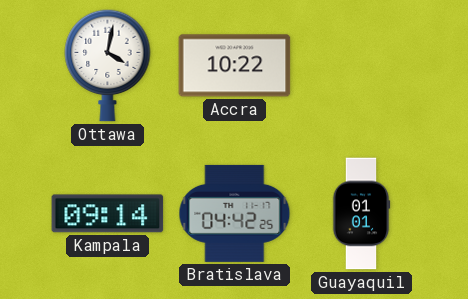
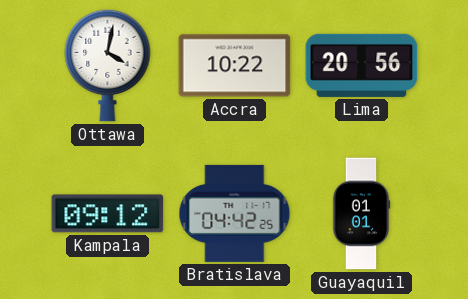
Lima: none -> 20:56
Kampala: 09:14 -> 09:12
